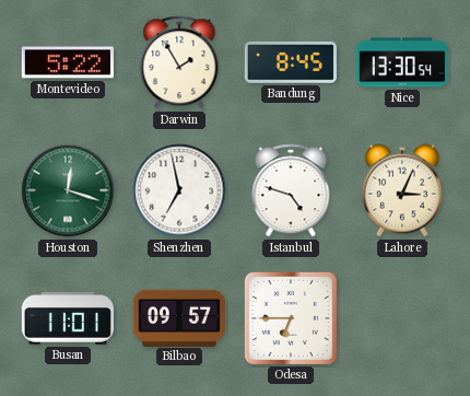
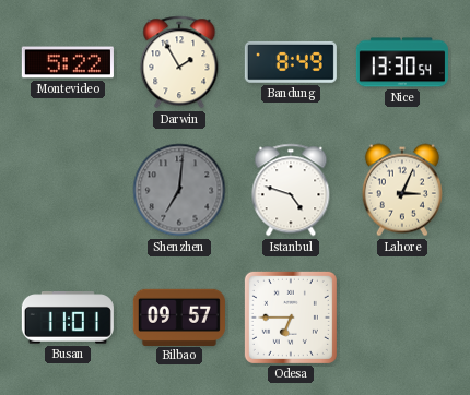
Bandung: 8:45 -> 8:49
Houston: 12:18 -> none
Shenzhen: 6:58 -> 7:01
Shenzhen dial: white -> grey
